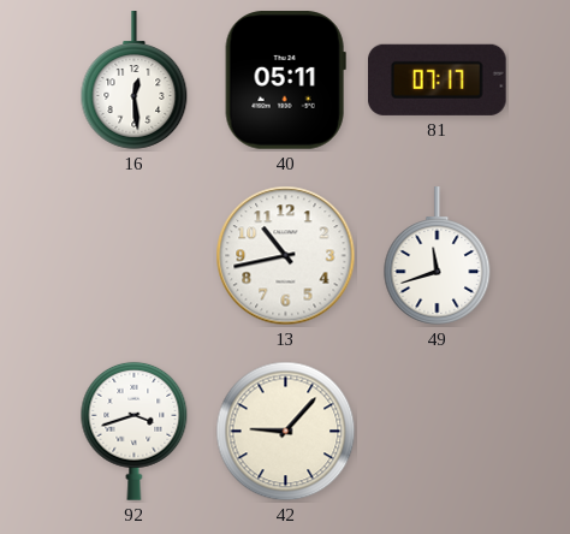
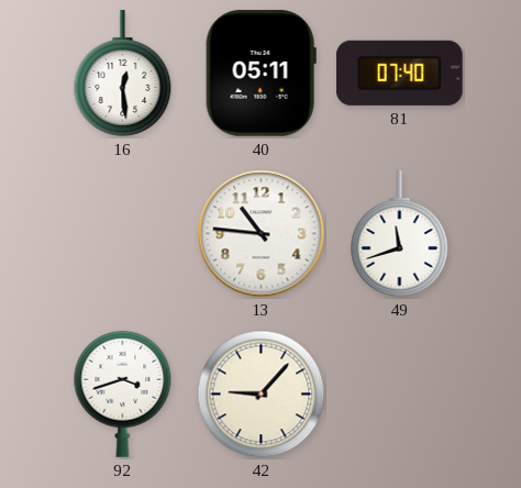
81: 07:17 -> 07:40
13: 10:43 -> 10:46
